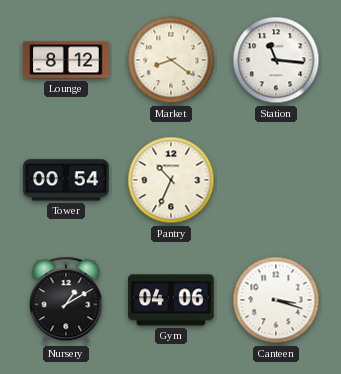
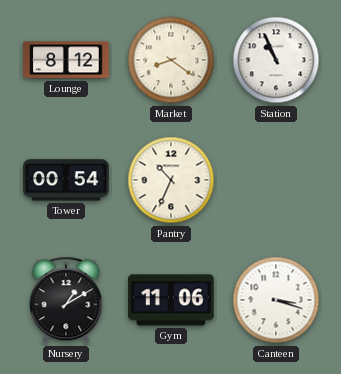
Station: 11:16 -> 10:56
Gym: 04:06 -> 11:06
